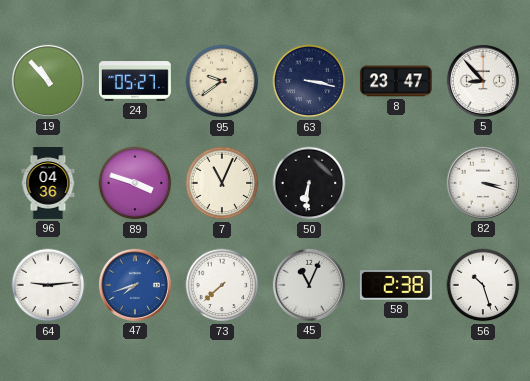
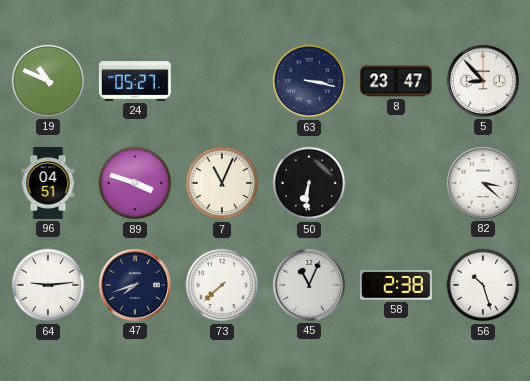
19: 10:53 -> 10:49
95: 9:39 -> none
96: 04:36 -> 04:51
82: 3:18 -> 3:22
47 dial: blue -> navy
